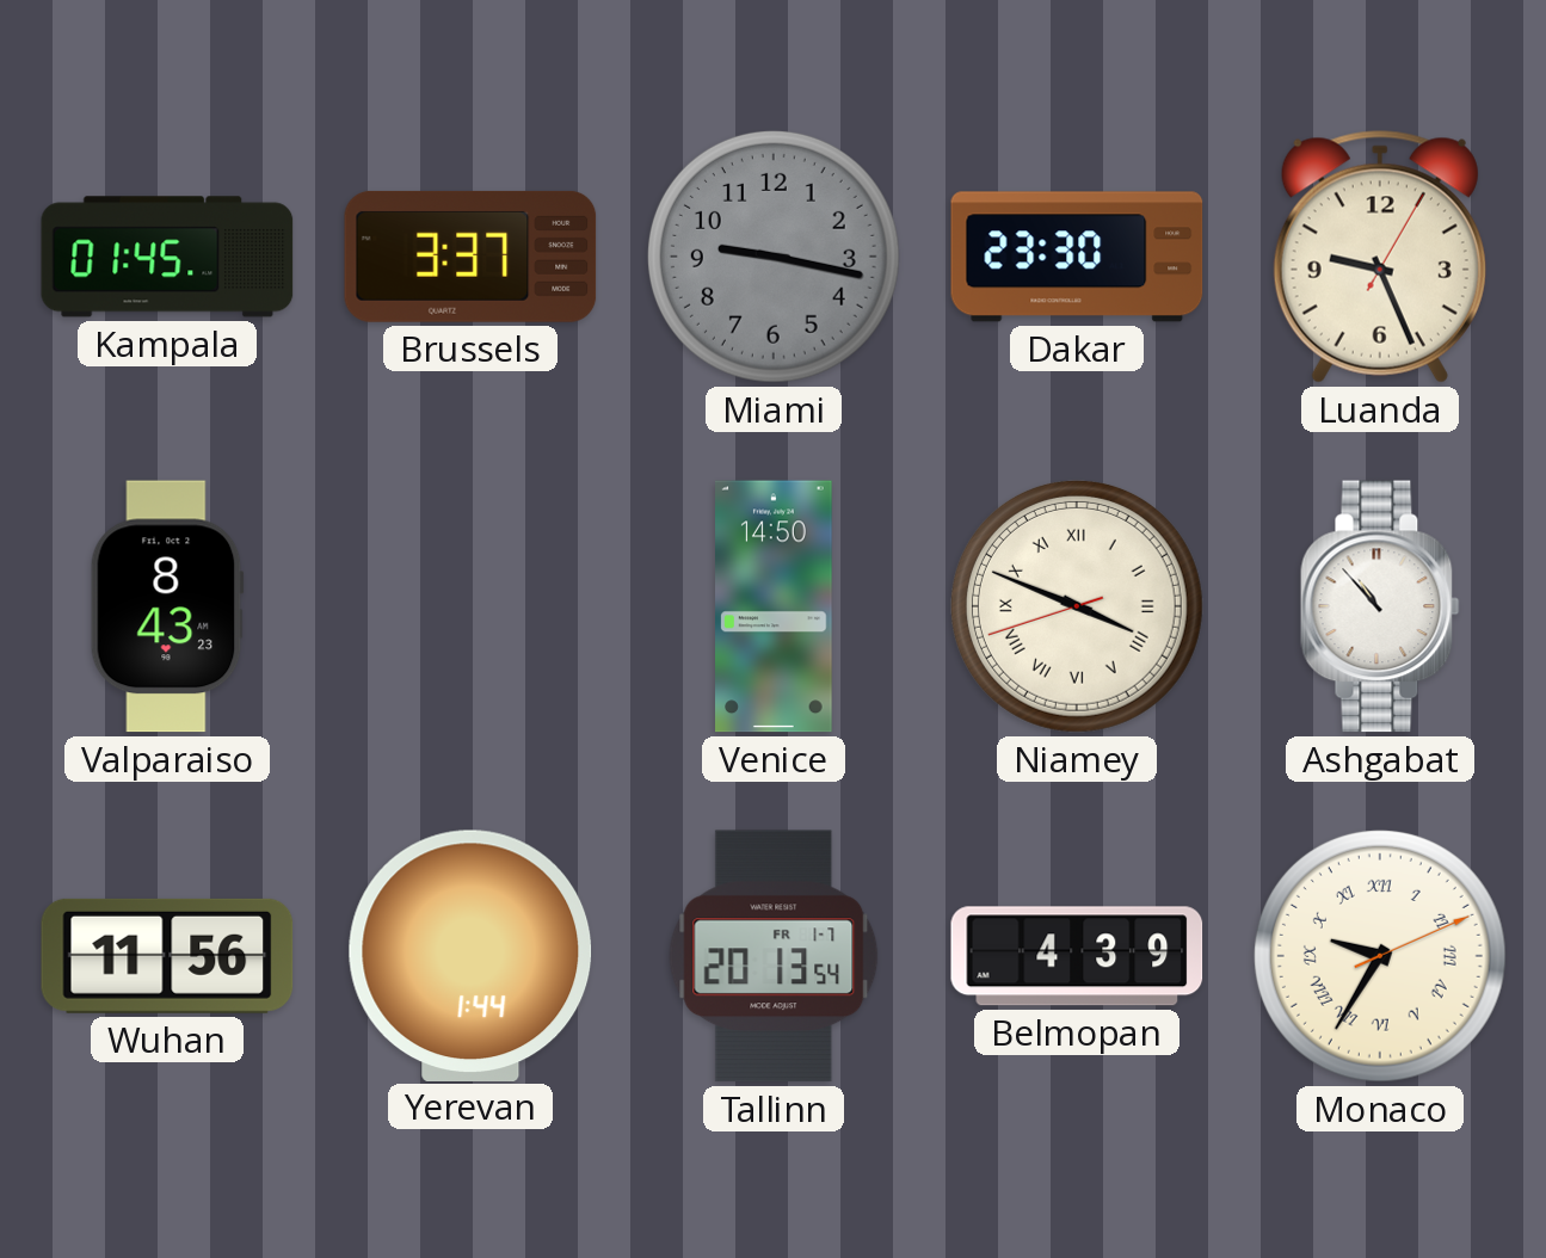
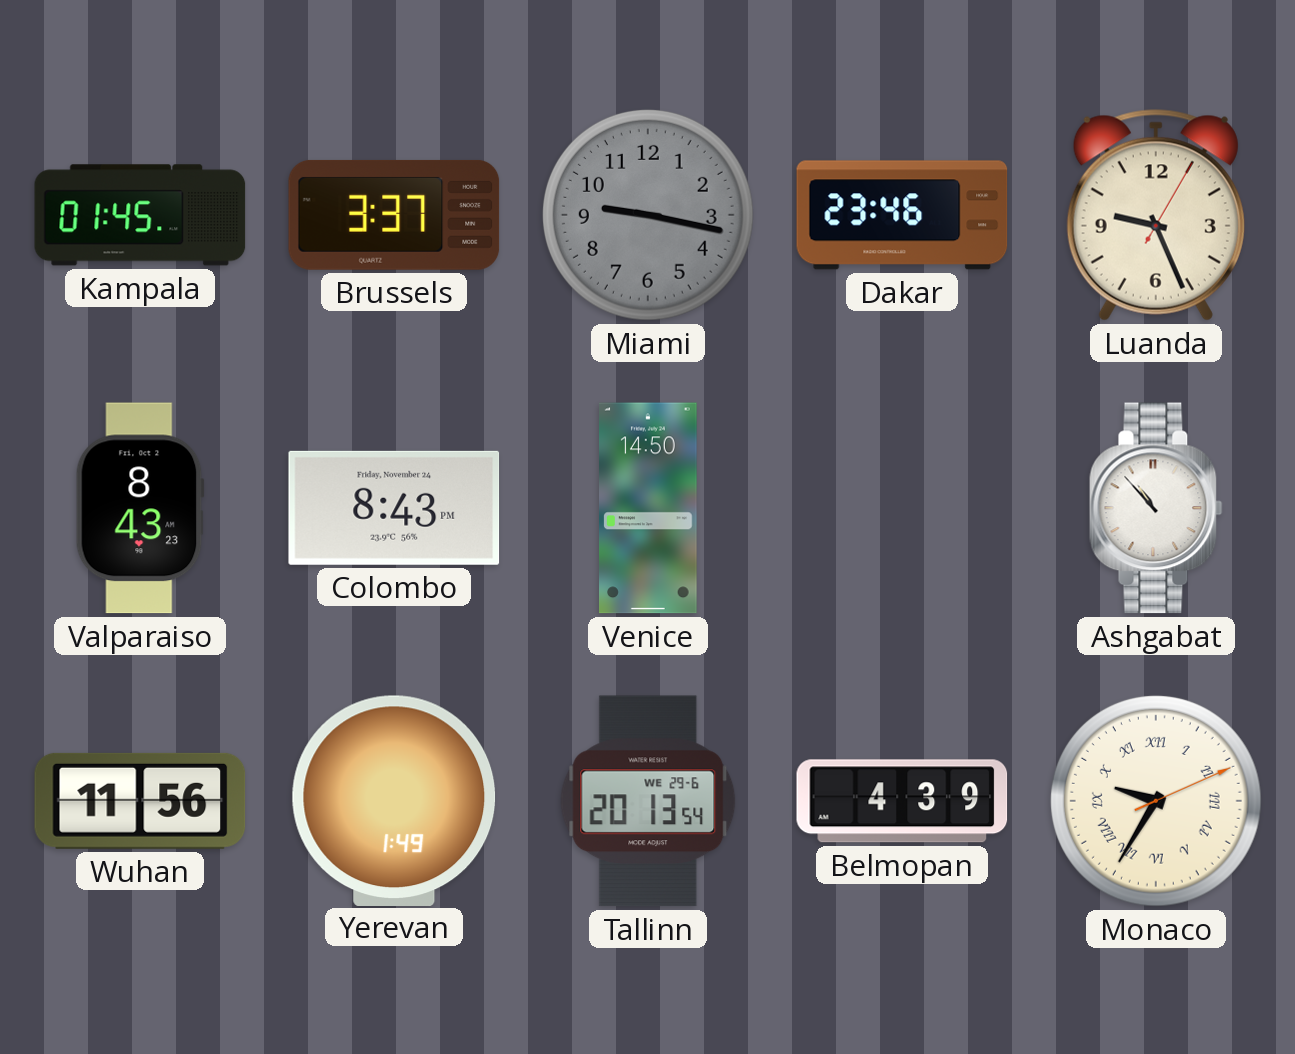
Dakar: 23:30 -> 23:46
Colombo: none -> 8:43
Niamey: 3:48 -> none
Yerevan: 1:44 -> 1:49
Tallinn date: FR 1-7 -> WE 29-6
